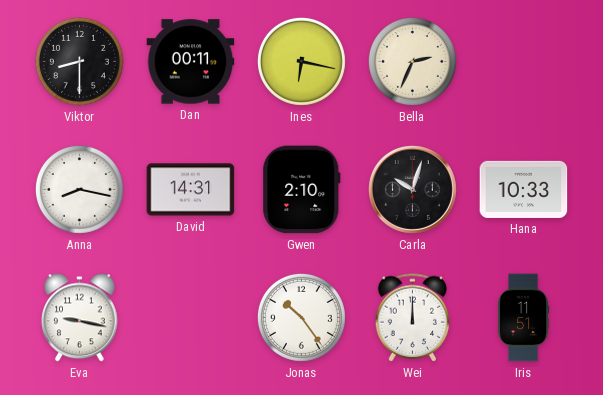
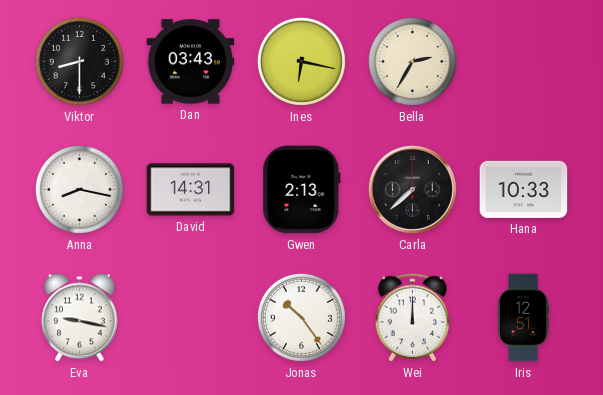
Dan: 00:11 -> 03:43
Bella: 2:34 -> 2:35
Gwen: 2:10 -> 2:13
Carla: 10:03 -> 7:38
Iris: 11:51 -> 12:51
